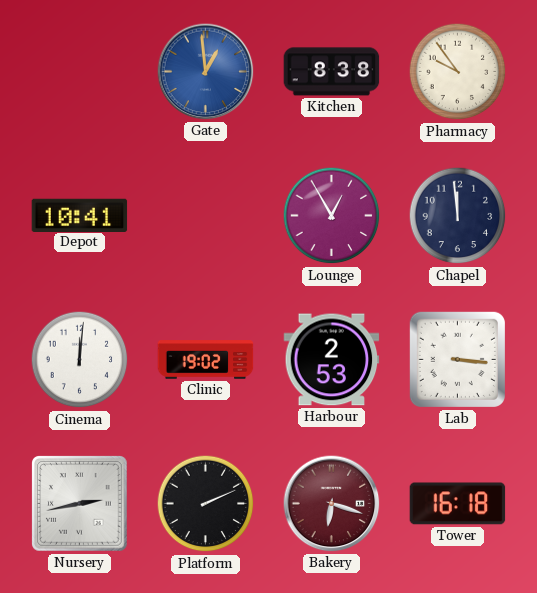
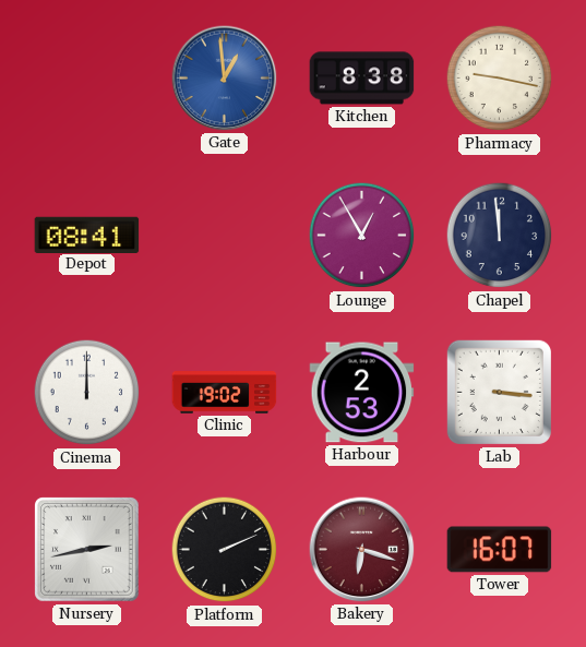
Pharmacy: 9:54 -> 9:17
Depot: 10:41 -> 08:41
Cinema: 12:01 -> 12:00
Tower: 16:18 -> 16:07
